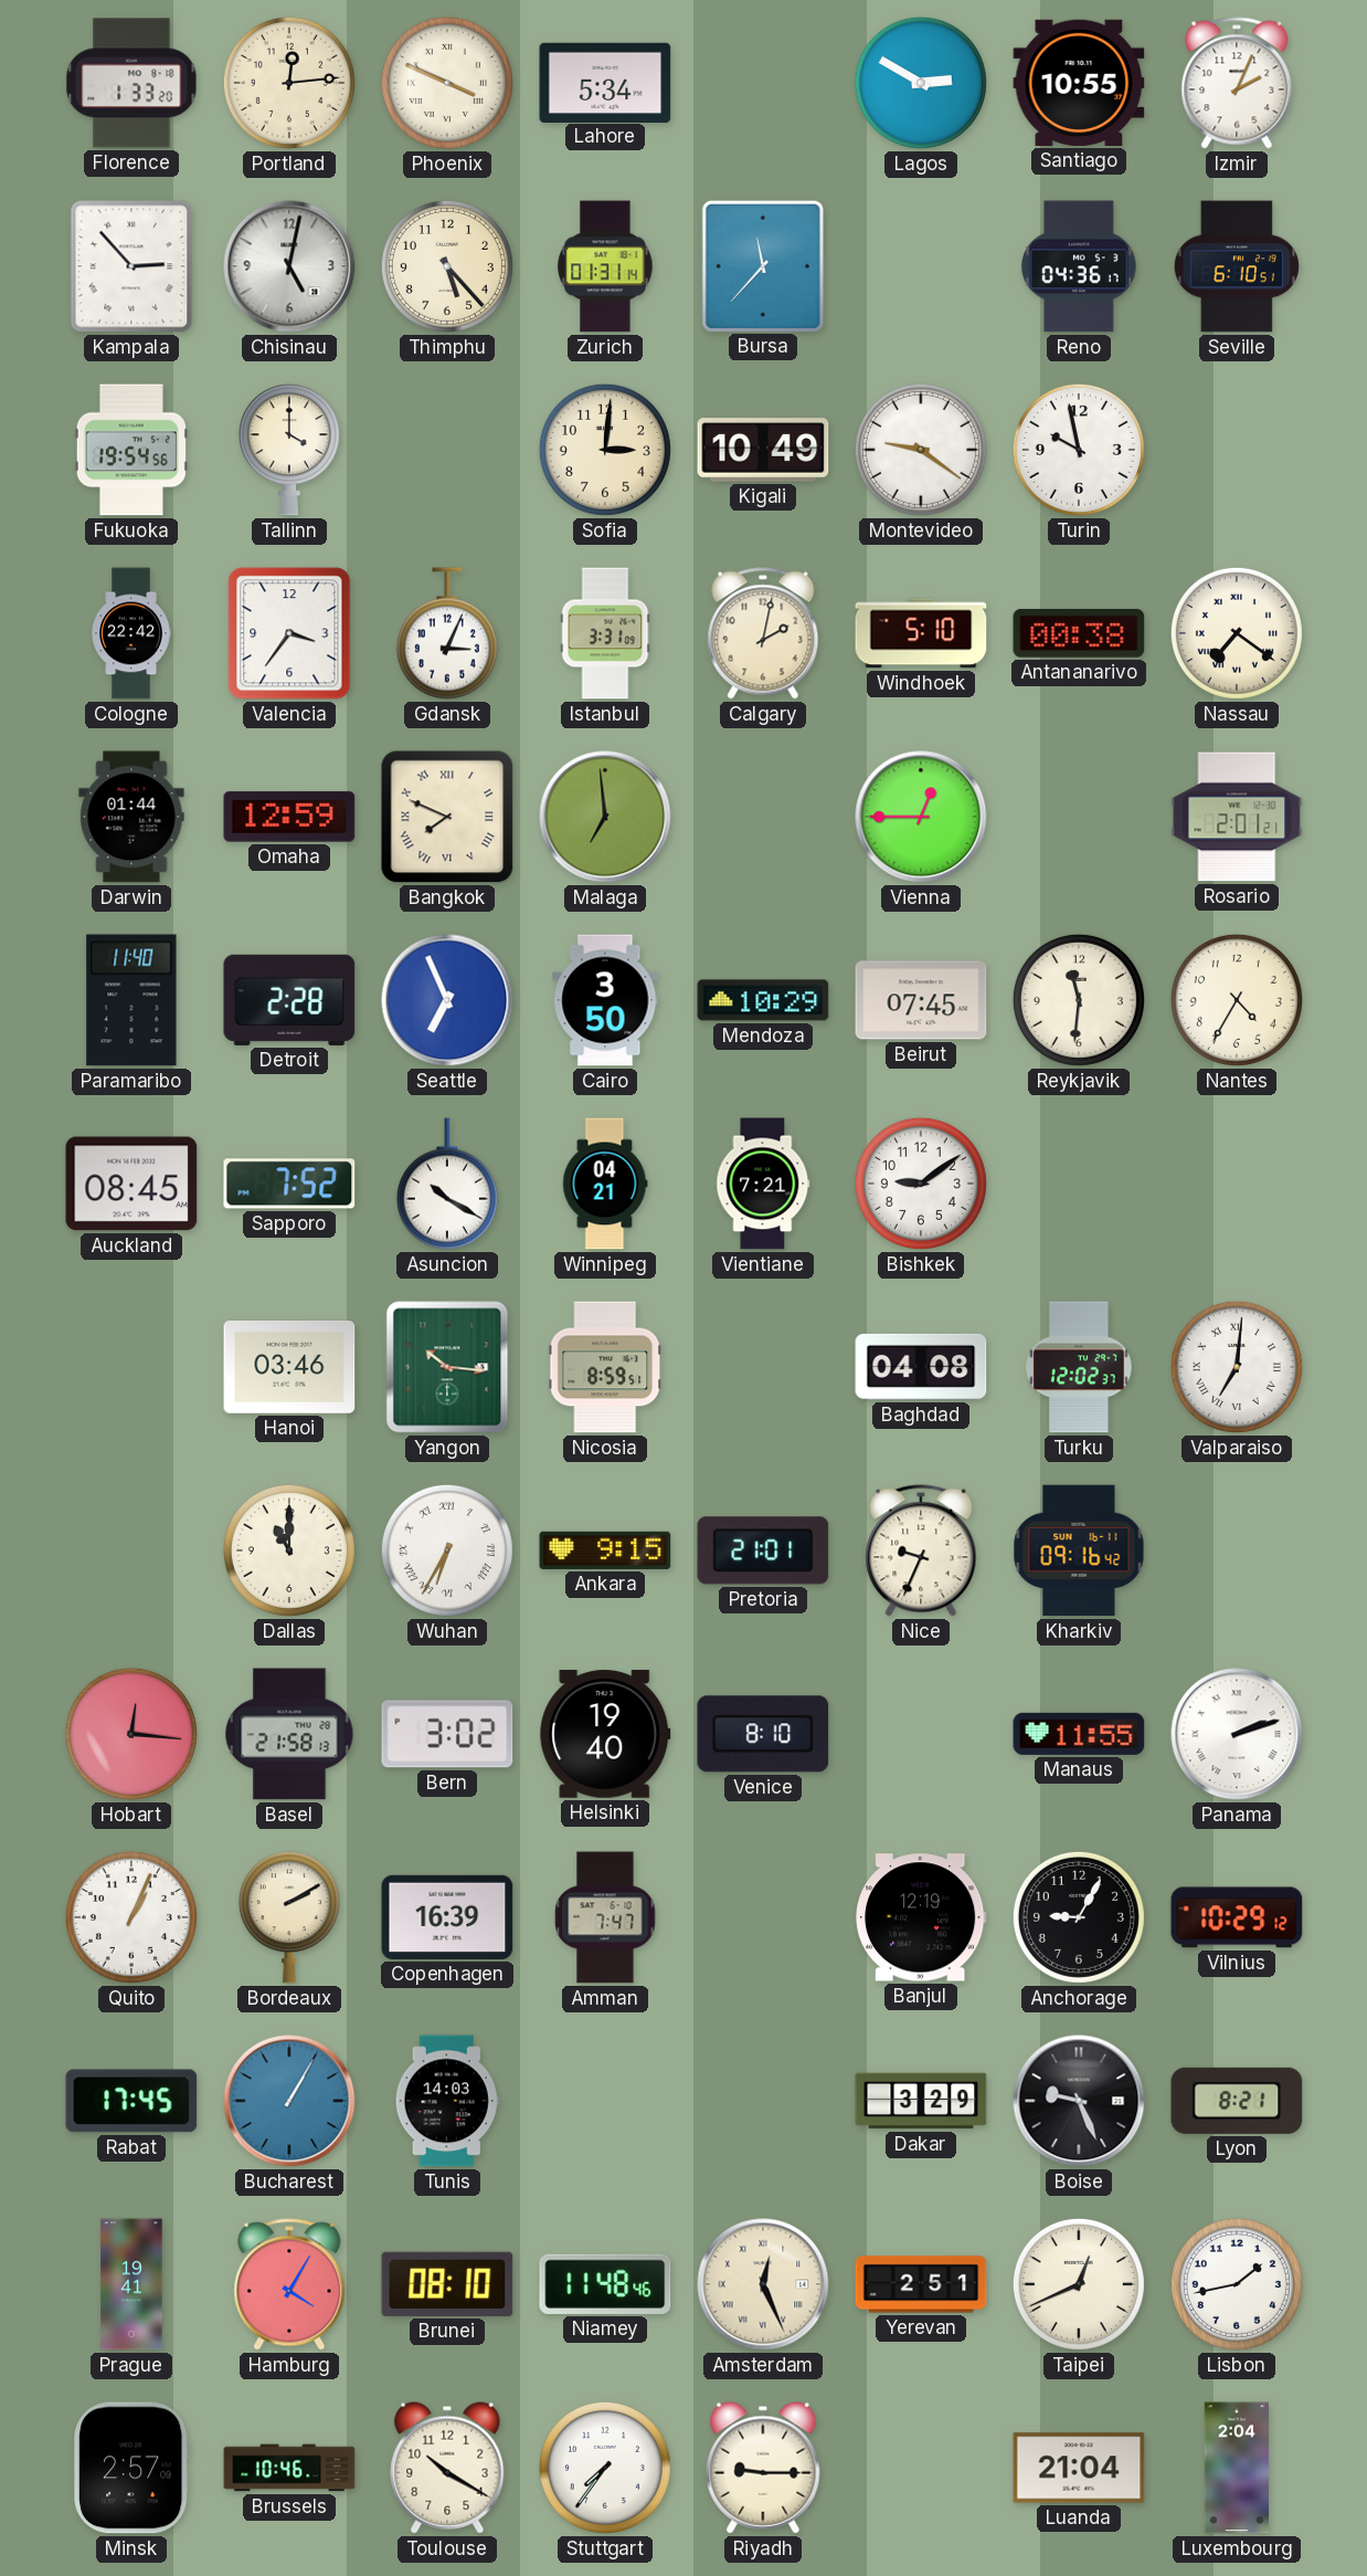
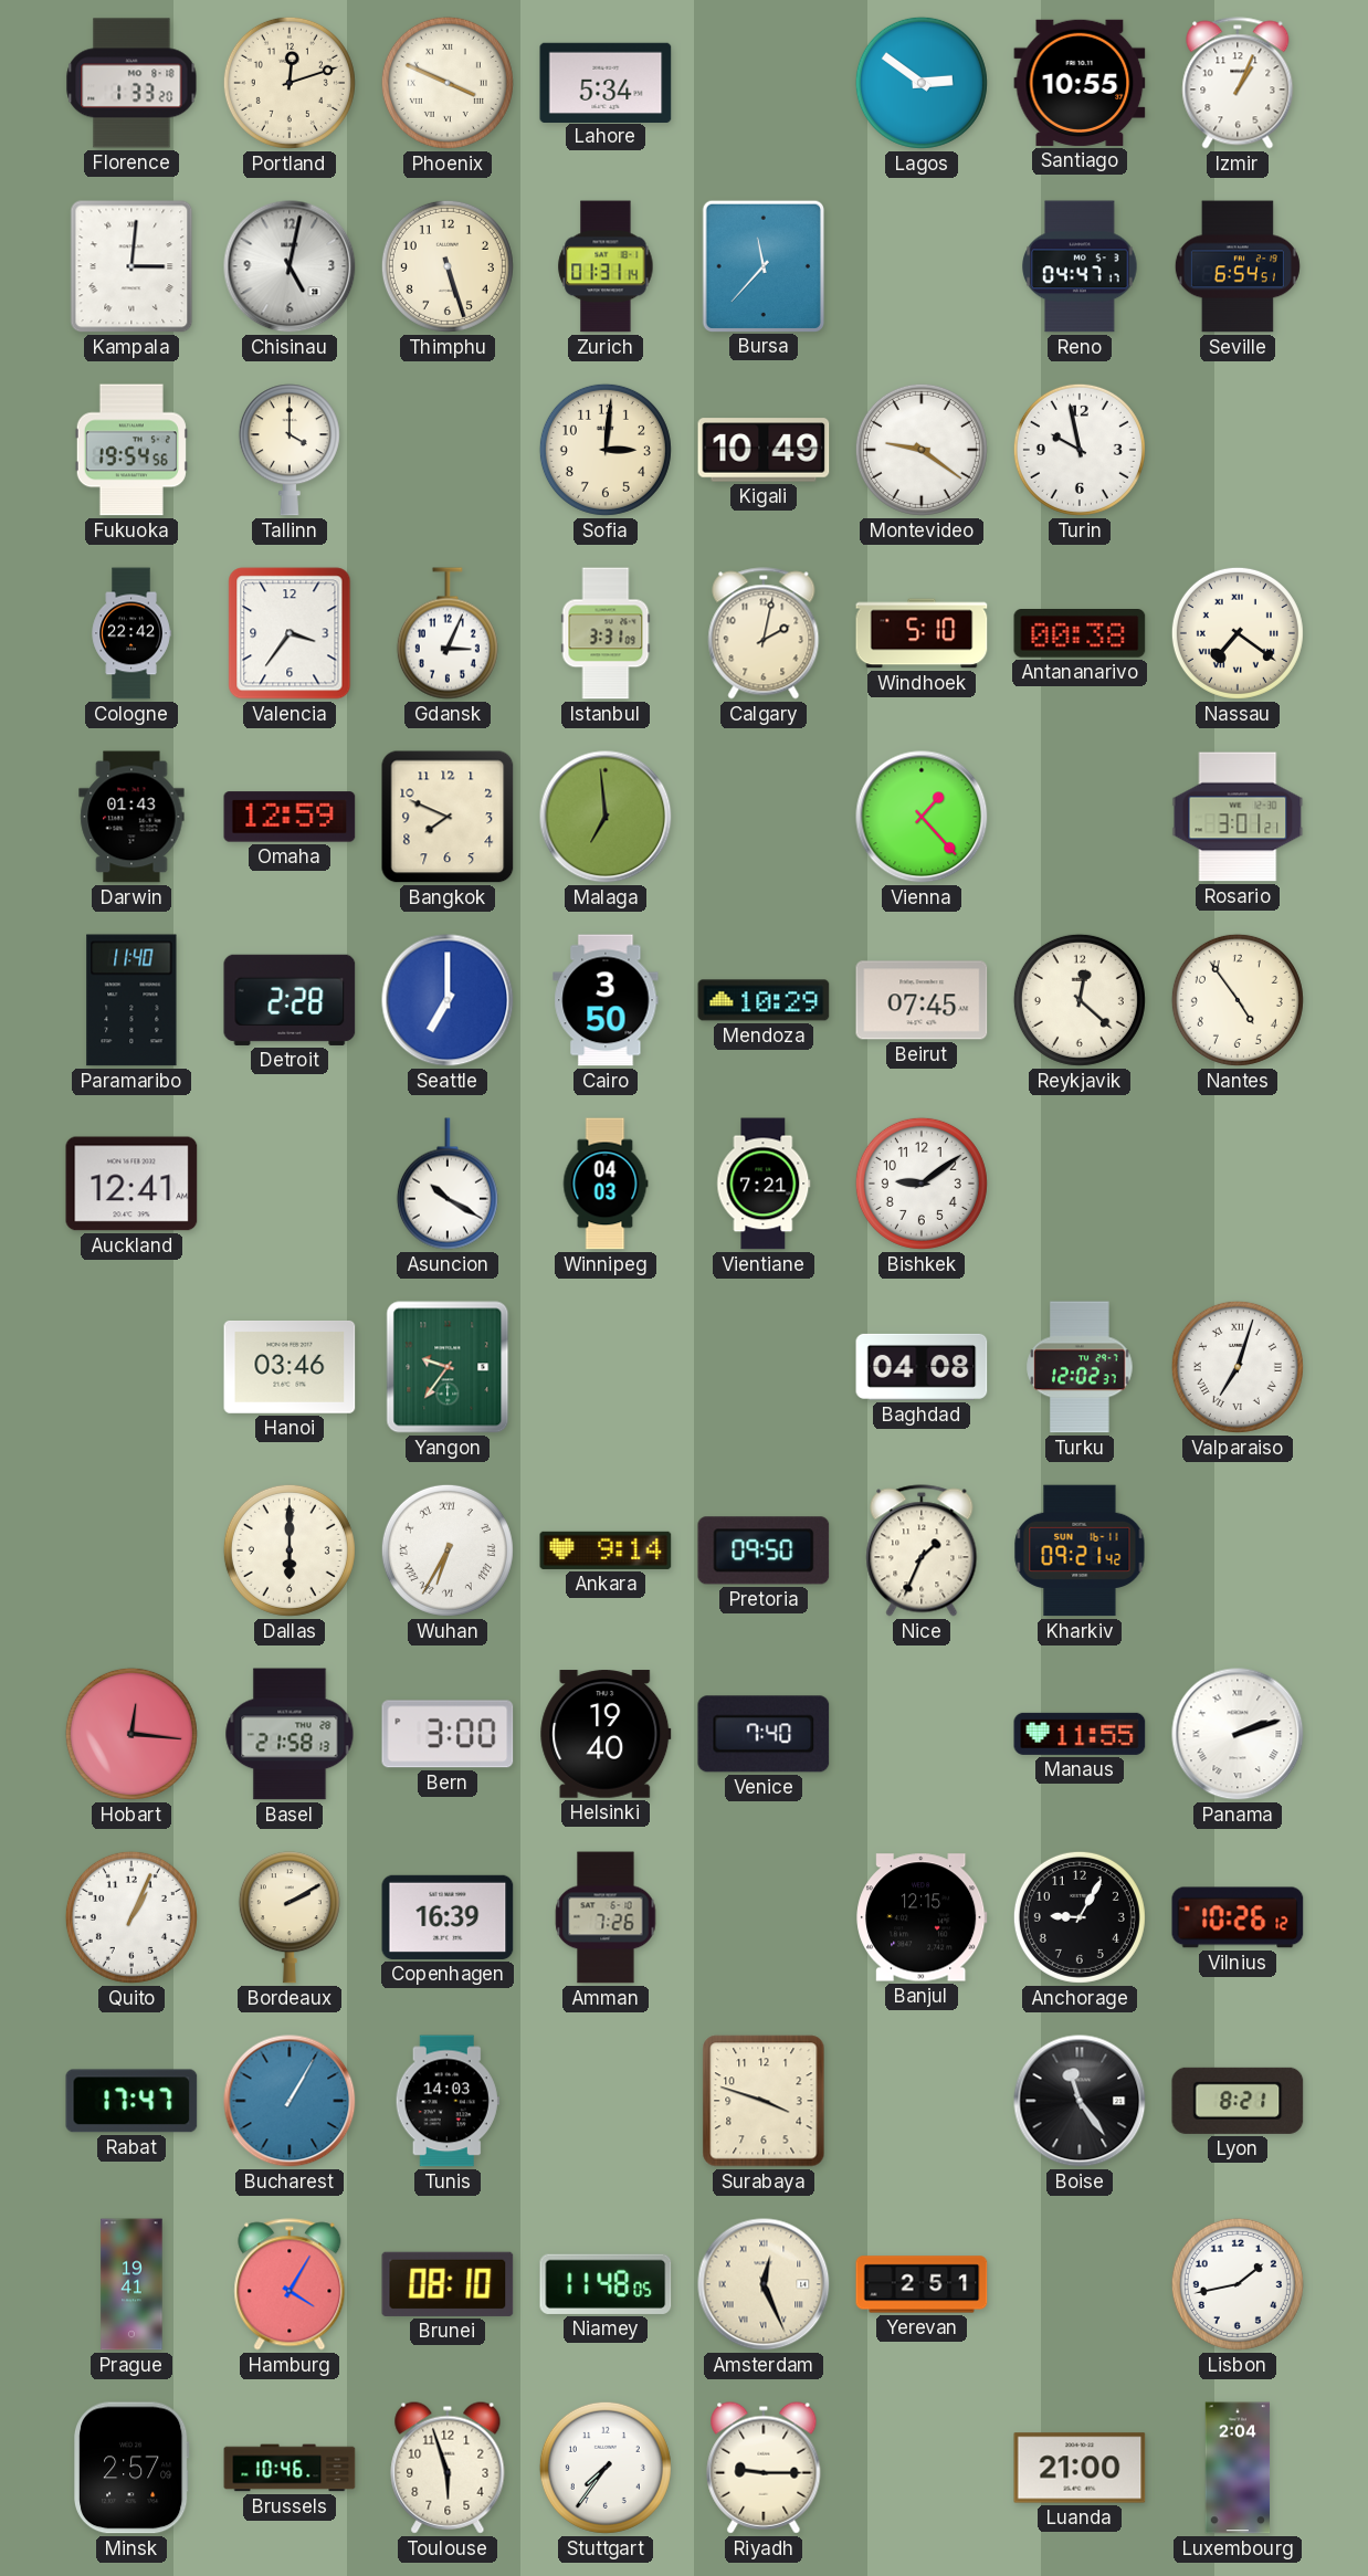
Portland: 12:14 -> 12:12
Lagos: 2:50 -> 2:51
Izmir: 2:04 -> 1:04
Kampala: 2:53 -> 3:01
Thimphu: 5:23 -> 5:27
Reno: 04:36 -> 04:47
Seville: 6:10 -> 6:54
Darwin: 01:44 -> 01:43
Bangkok numerals: Roman -> Arabic
Vienna: 12:45 -> 1:23
Rosario: 2:01 -> 3:01
Seattle: 6:56 -> 7:00
Reykjavik: 11:31 -> 12:22
Nantes: 4:35 -> 4:54
Auckland: 08:45 -> 12:41
Sapporo: 7:52 -> none
Winnipeg: 04:21 -> 04:03
Yangon: 10:16 -> 9:36
Nicosia: 8:59 -> none
Valparaiso: 7:01 -> 7:03
Dallas: 11:00 -> 6:00
Ankara: 9:15 -> 9:14
Pretoria: 21:01 -> 09:50
Nice: 9:34 -> 1:34
Kharkiv: 09:16 -> 09:21
Bern: 3:02 -> 3:00
Venice: 8:10 -> 7:40
Amman: 7:47 -> 7:26
Banjul: 12:19 -> 12:15
Vilnius: 10:29 -> 10:26
Rabat: 17:45 -> 17:47
Surabaya: none -> 3:48
Dakar: 3:29 -> none
Boise: 9:26 -> 11:24
Niamey: 11:48:46 -> 11:48:05
Taipei: 12:41 -> none
Toulouse: 10:20 -> 5:57
Luanda: 21:04 -> 21:00
